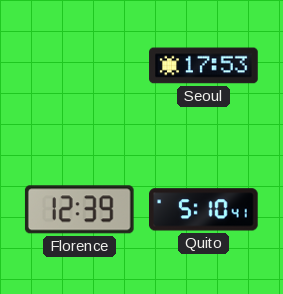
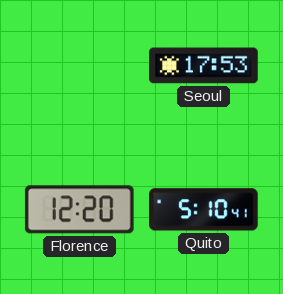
Florence: 12:39 -> 12:20
